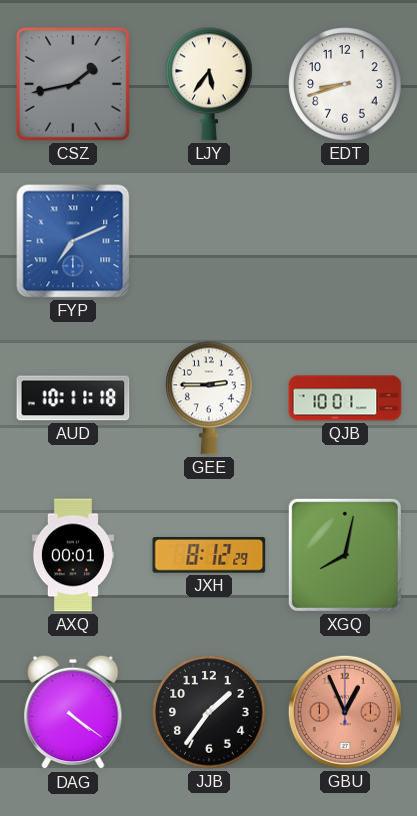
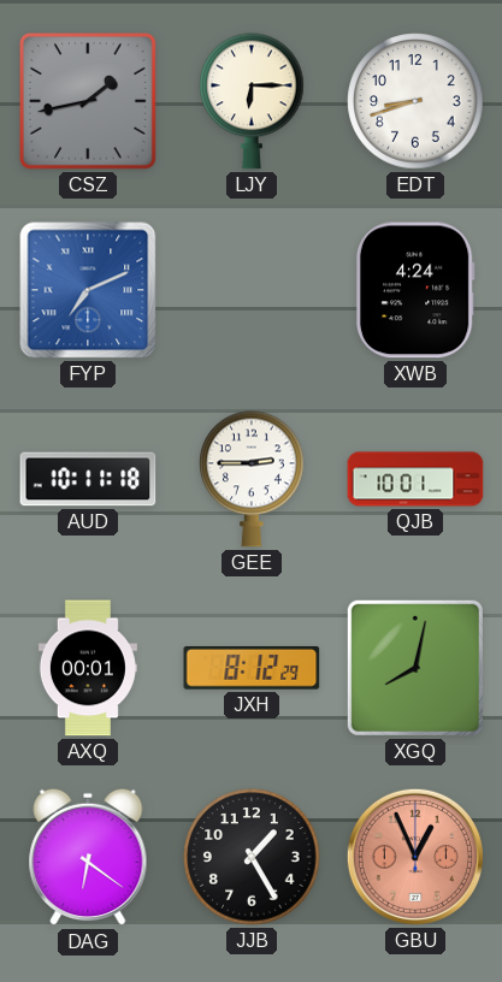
LJY: 5:36 -> 6:15
XWB: none -> 4:24
DAG: 4:21 -> 6:21
JJB: 1:36 -> 1:25
